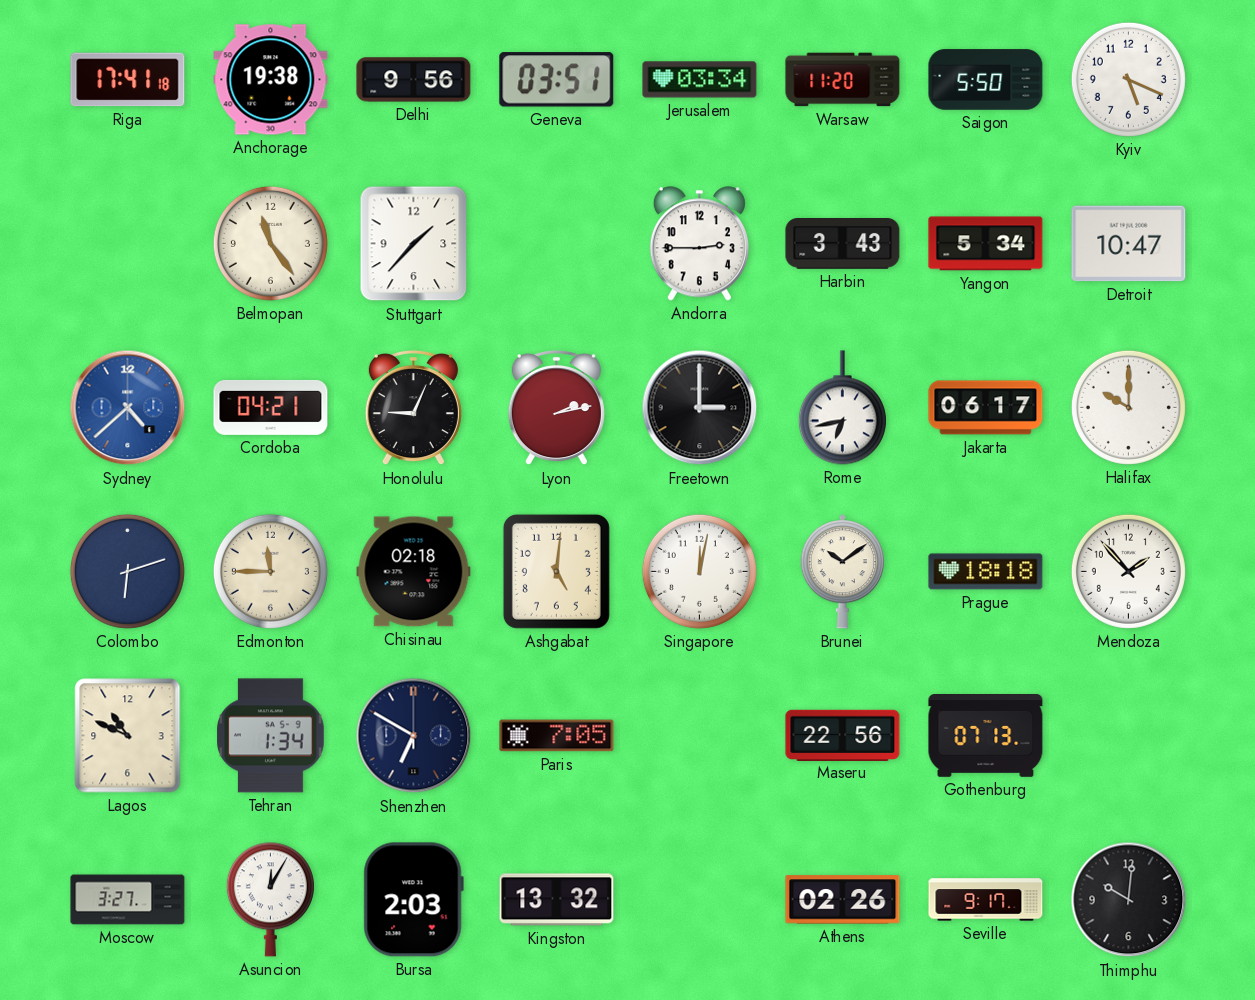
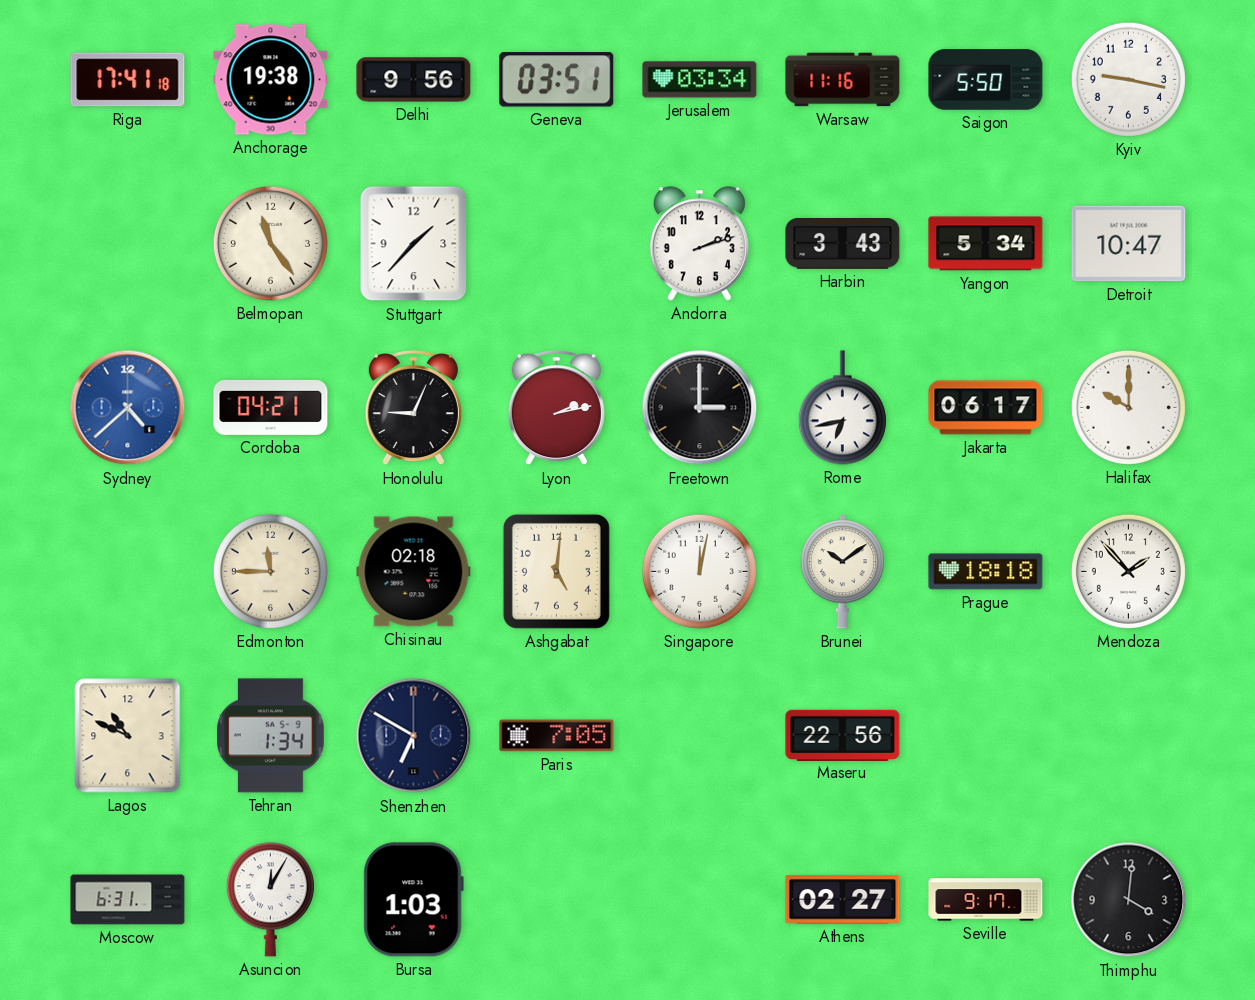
Warsaw: 11:20 -> 11:16
Kyiv: 5:19 -> 9:17
Andorra: 2:45 -> 2:12
Colombo: 6:12 -> none
Gothenburg: 07:13 -> none
Moscow: 3:27 -> 6:31
Bursa: 2:03 -> 1:03
Kingston: 13:32 -> none
Athens: 02:26 -> 02:27
Thimphu: 10:01 -> 4:01
